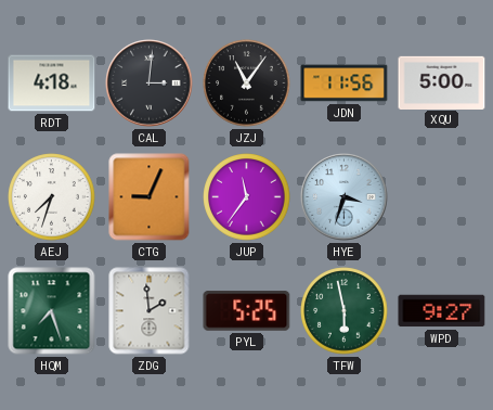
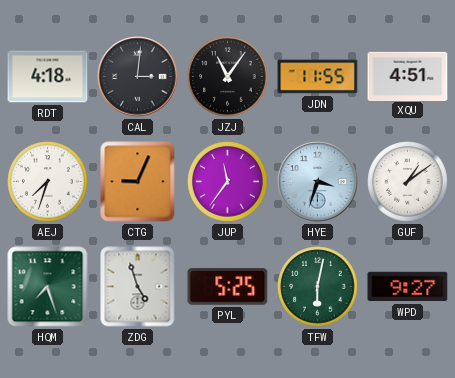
JDN: 11:56 -> 11:55
XQU: 5:00 -> 4:51
GUF: none -> 1:09
ZDG: 1:59 -> 4:57
TFW: 5:58 -> 6:02
